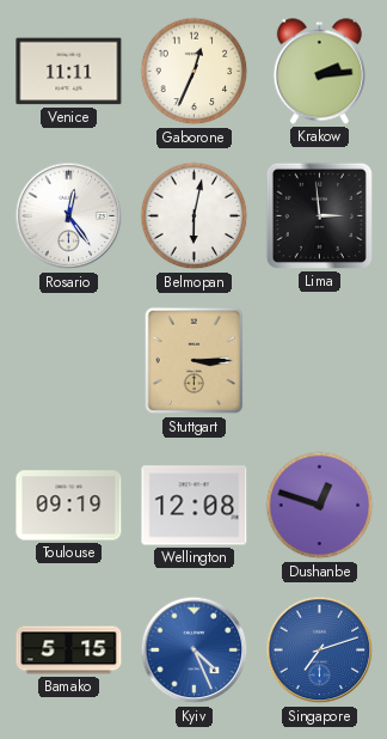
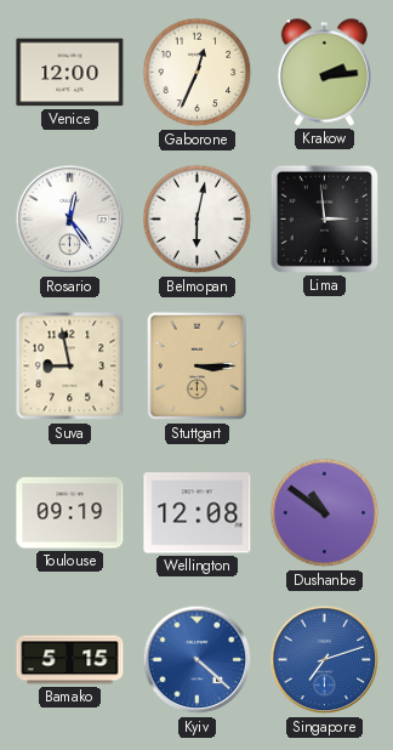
Venice: 11:11 -> 12:00
Suva: none -> 8:58
Dushanbe: 12:48 -> 10:51
Kyiv: 4:26 -> 4:22
